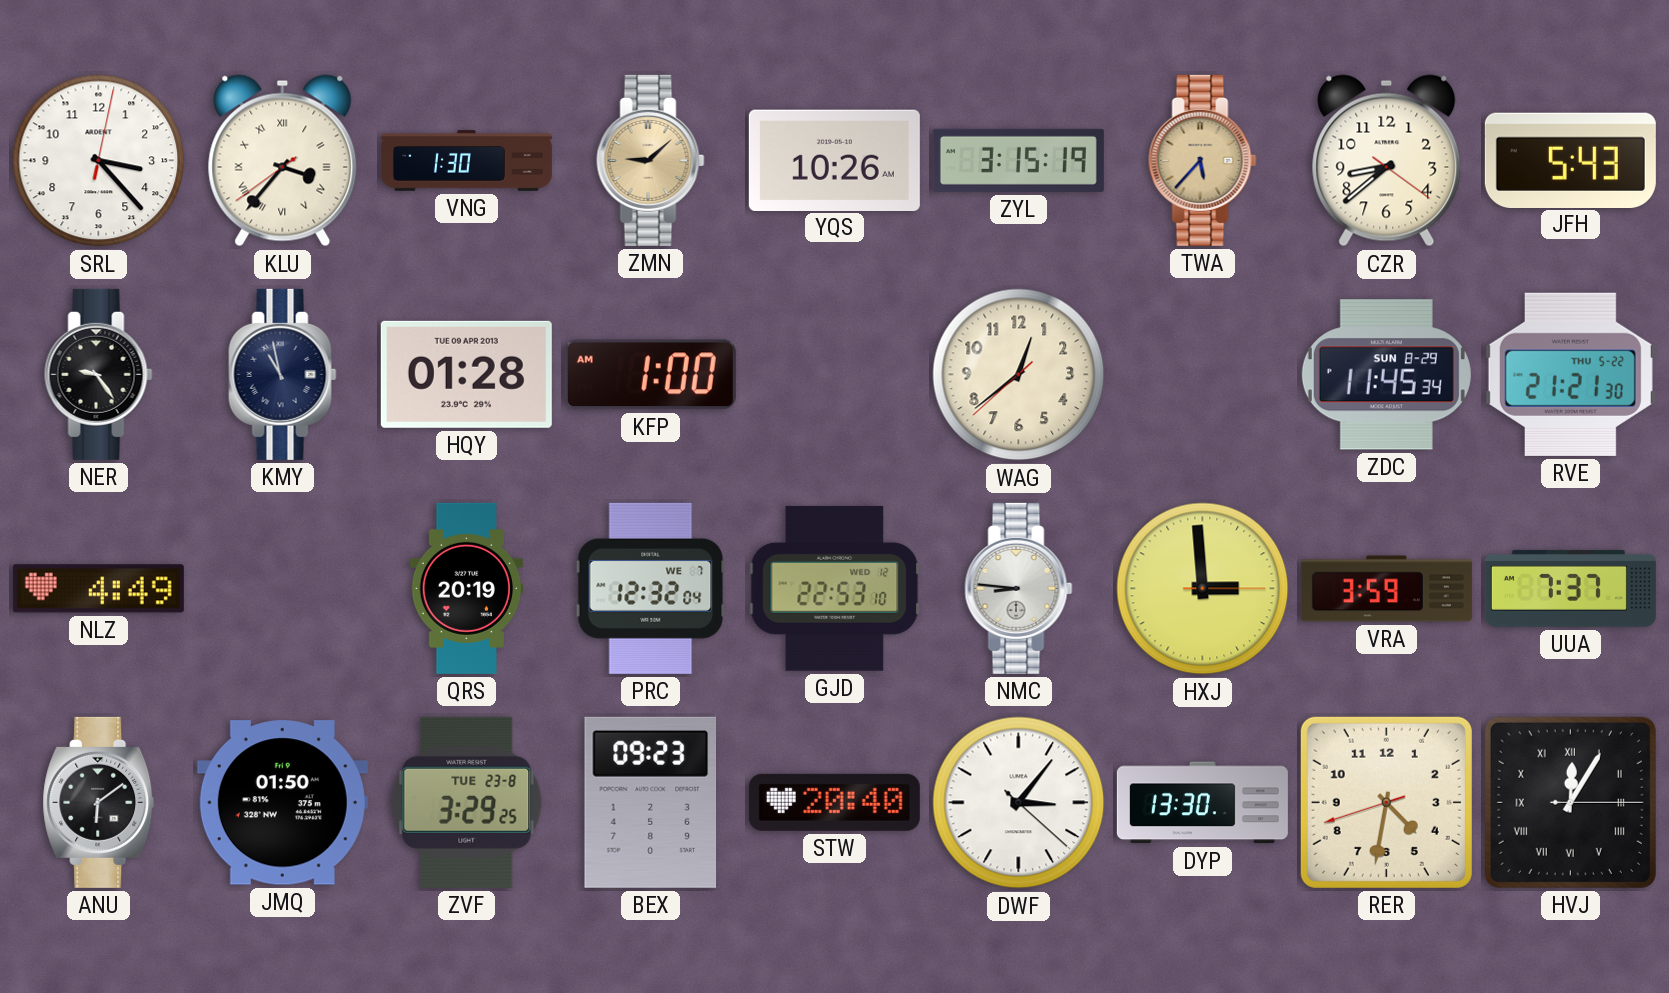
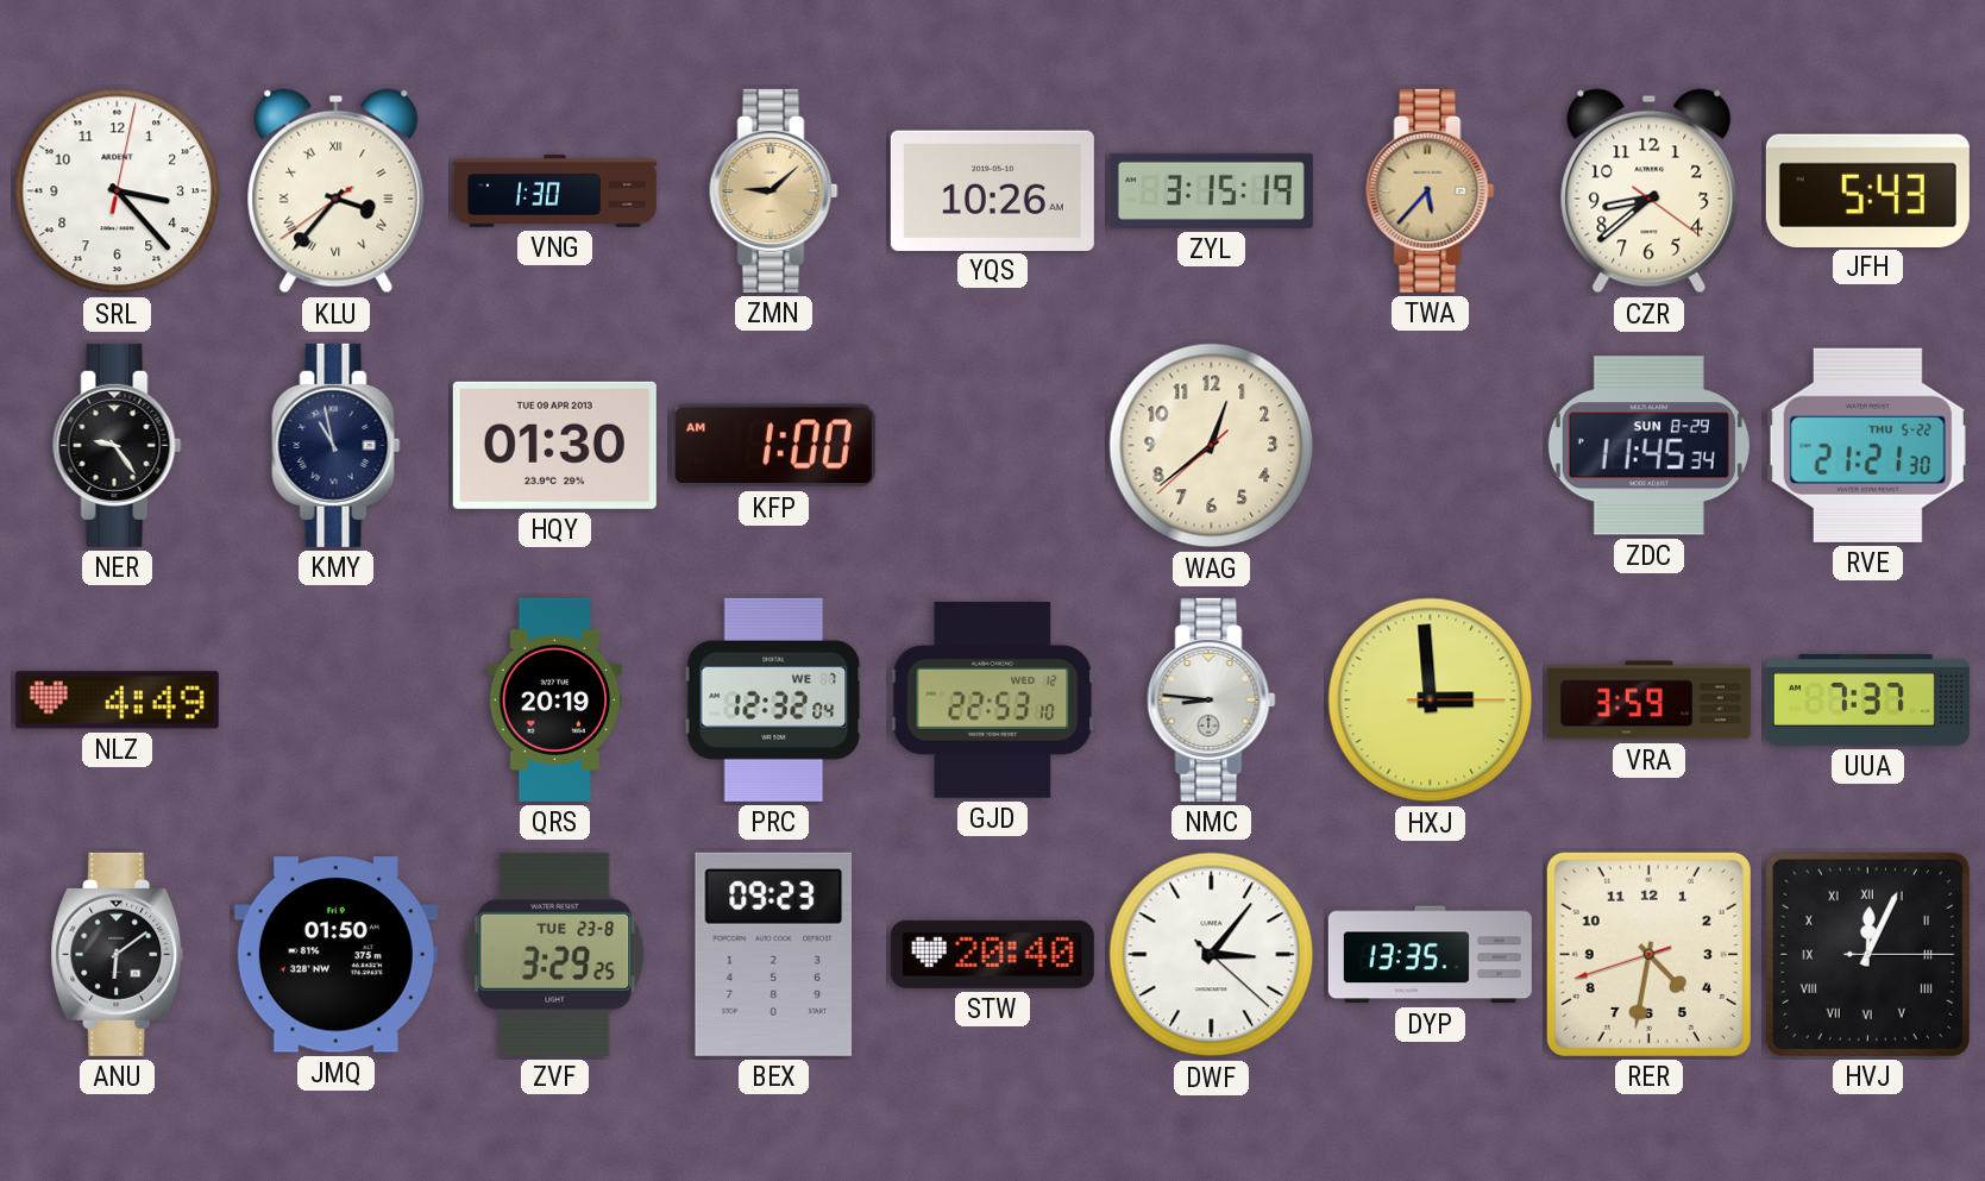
HQY: 01:28 -> 01:30
DYP: 13:30 -> 13:35
HVJ: 12:05 -> 12:04
